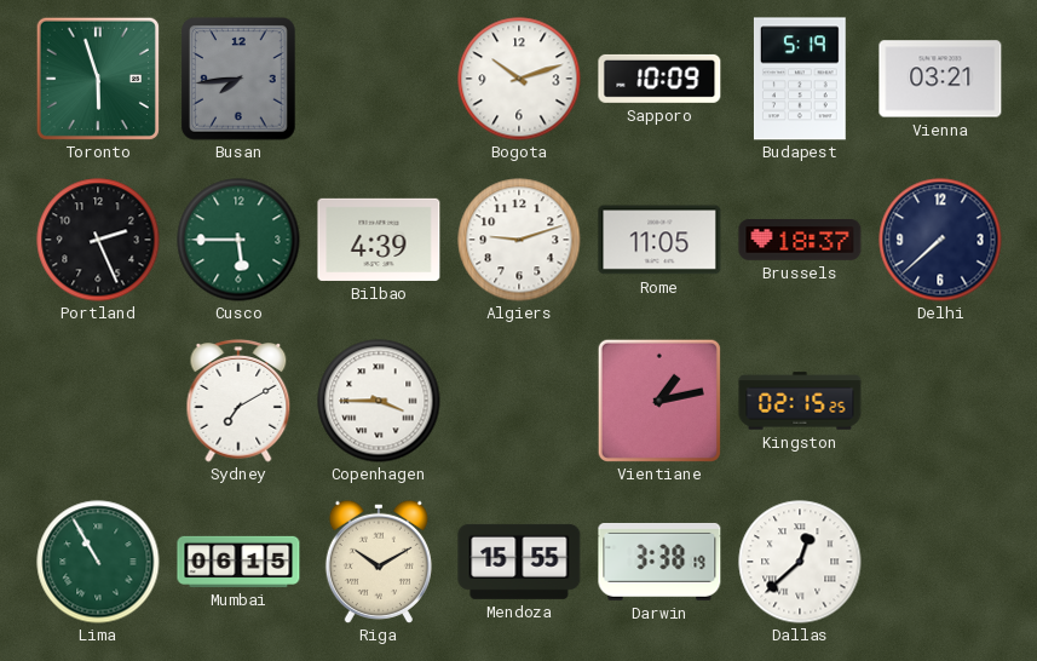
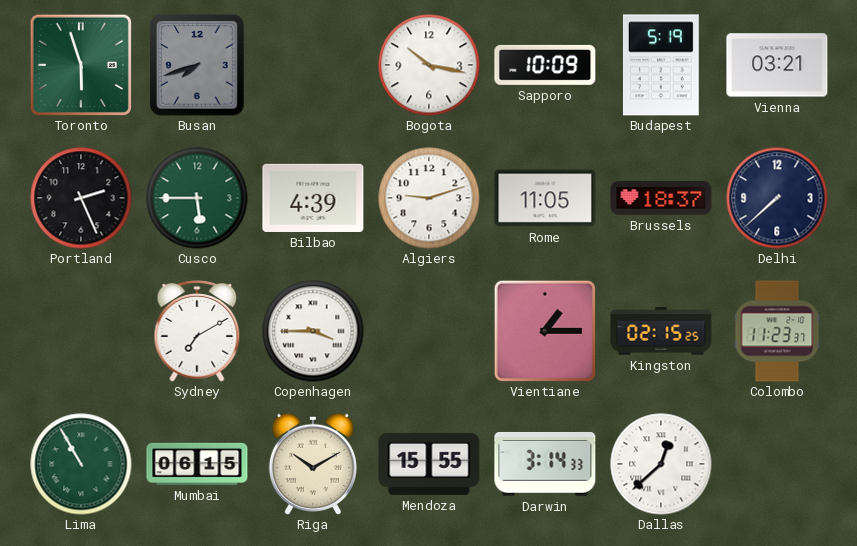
Busan: 7:44 -> 7:42
Bogota: 10:12 -> 10:17
Vientiane: 1:13 -> 1:15
Colombo: none -> 11:23
Darwin: 3:38 -> 3:14
